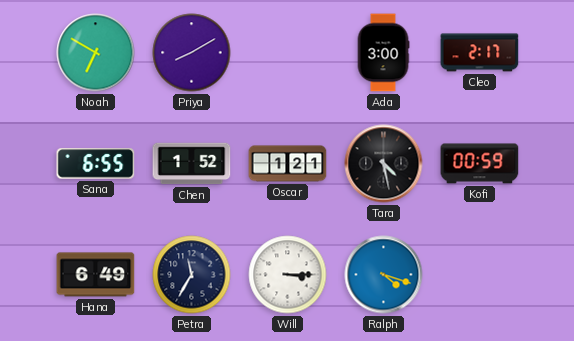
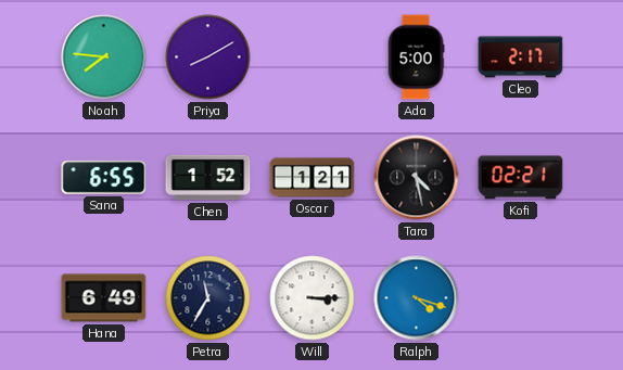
Noah: 6:50 -> 7:46
Ada: 3:00 -> 5:00
Kofi: 00:59 -> 02:21
